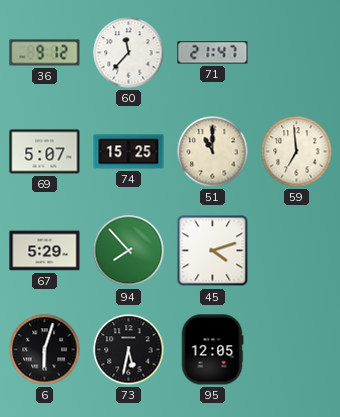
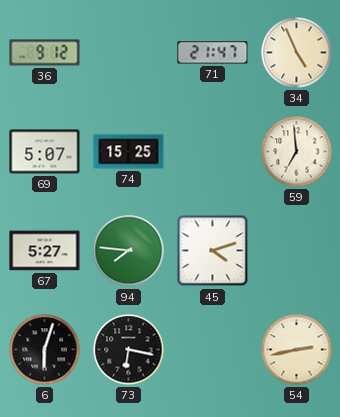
60: 11:37 -> none
34: none -> 4:56
51: 11:00 -> none
67: 5:29 -> 5:27
94: 7:53 -> 7:46
73: 5:32 -> 6:17
95: 12:05 -> none
54: none -> 2:43
